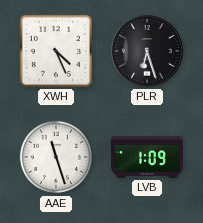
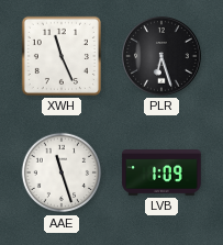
XWH: 4:26 -> 11:26
